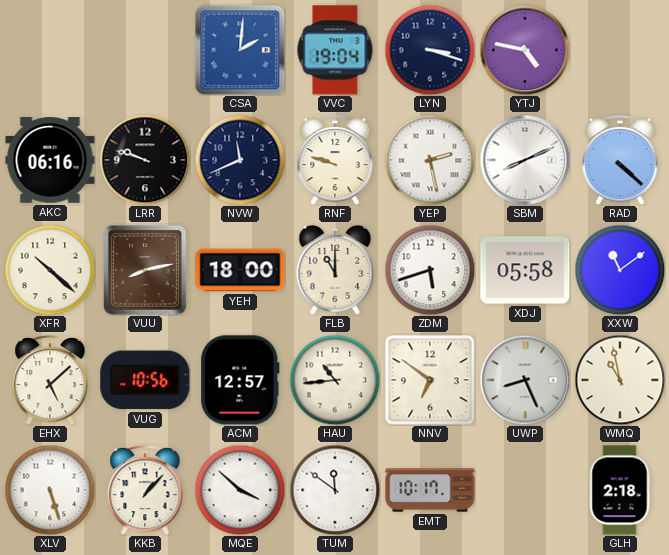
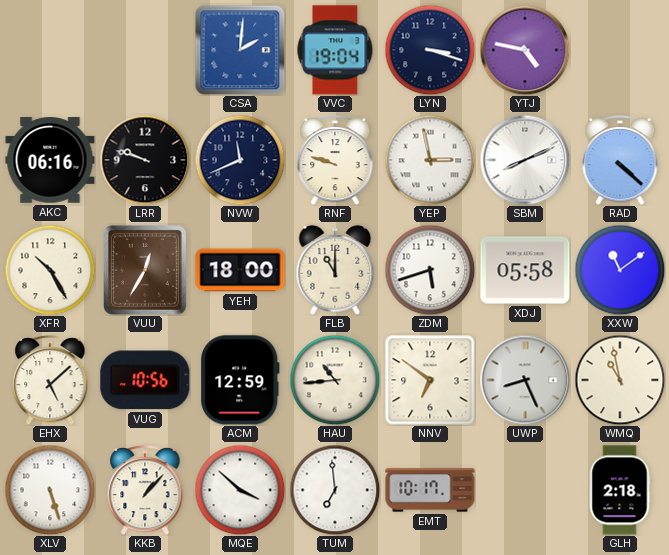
YEP: 2:28 -> 2:58
XFR: 10:22 -> 10:25
VUU: 8:13 -> 12:35
ACM: 12:57 -> 12:59
TUM: 11:51 -> 6:59
